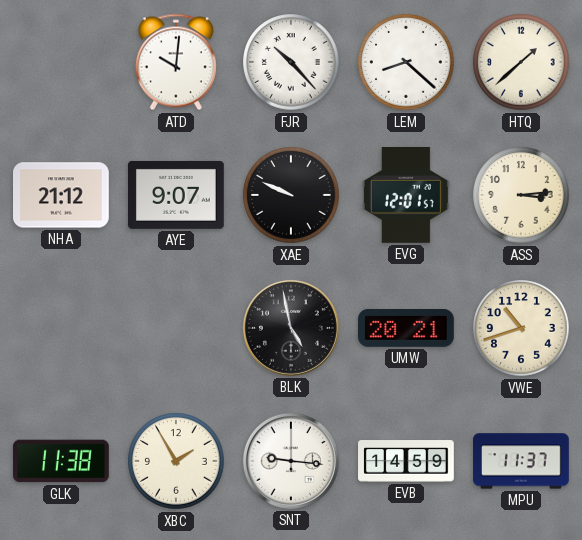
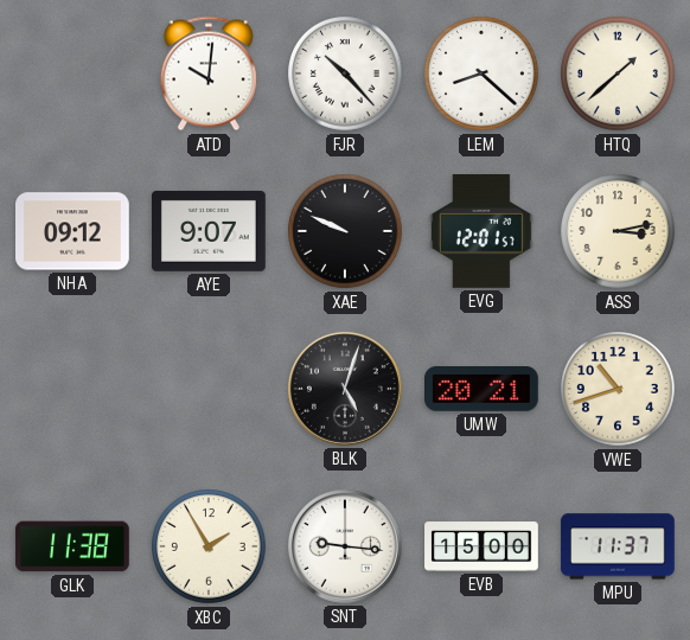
NHA: 21:12 -> 09:12
ASS: 3:14 -> 3:13
BLK: 4:58 -> 5:03
EVB: 14:59 -> 15:00
